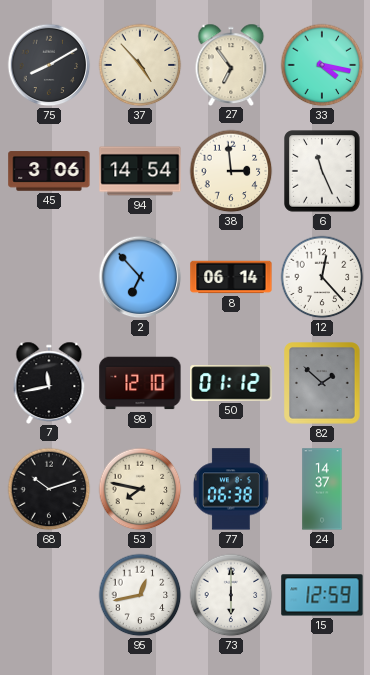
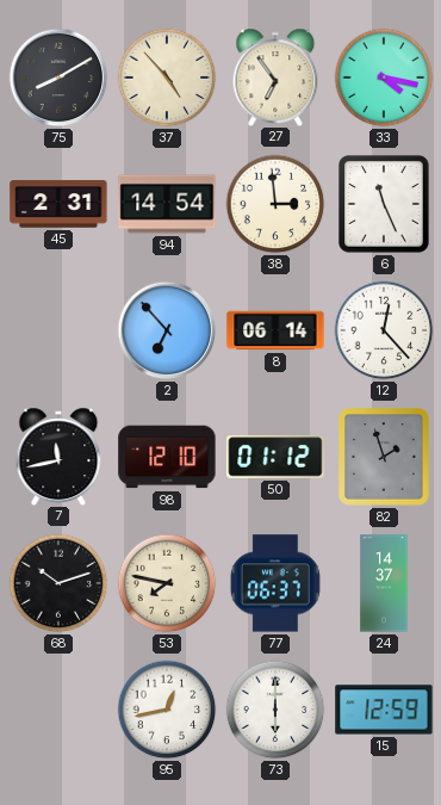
45: 3:06 -> 2:31
82: 1:52 -> 1:57
77: 06:38 -> 06:37
